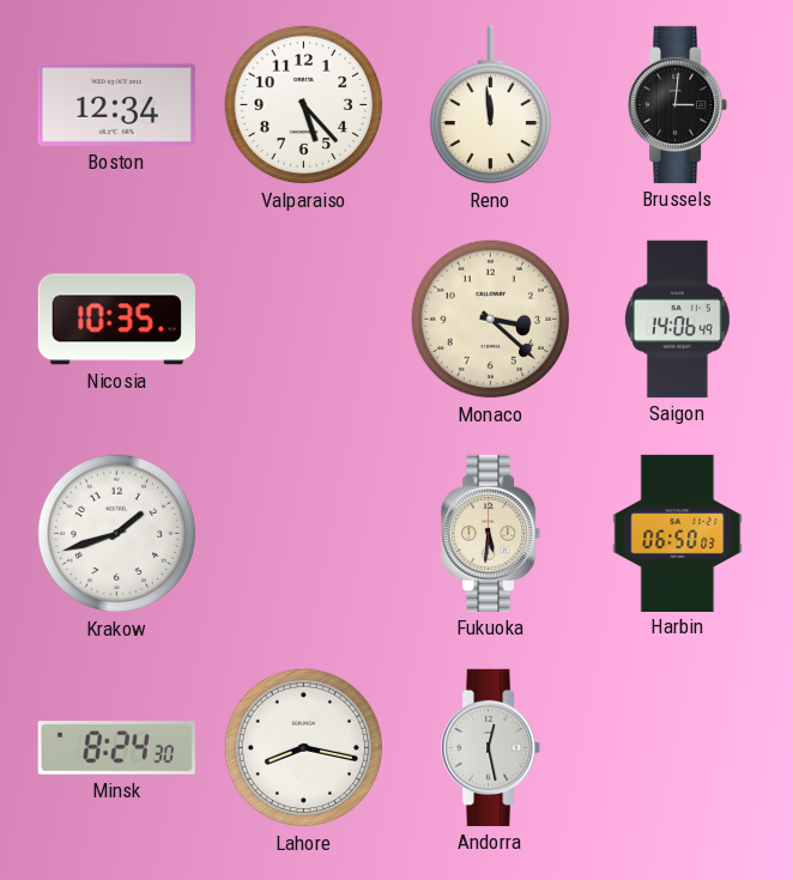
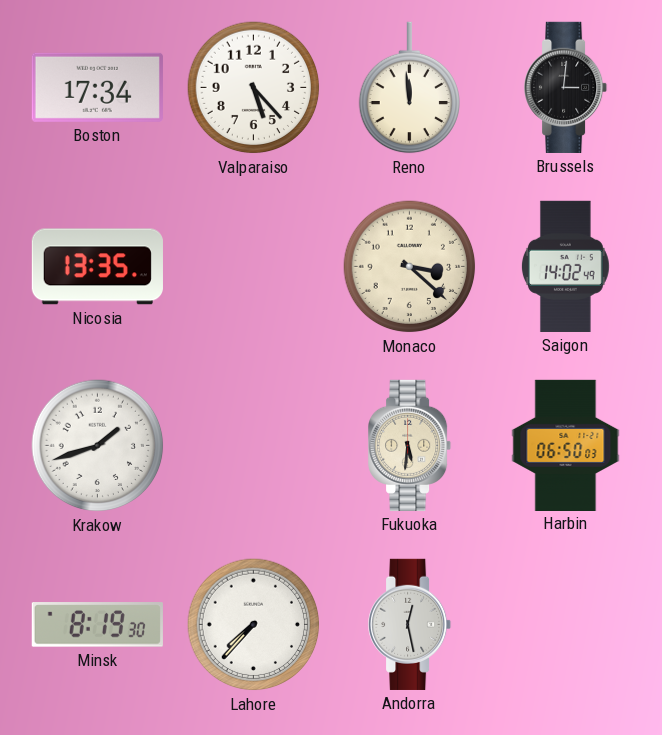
Boston: 12:34 -> 17:34
Nicosia: 10:35 -> 13:35
Saigon: 14:06 -> 14:02
Minsk: 8:24 -> 8:19
Lahore: 8:17 -> 7:37
